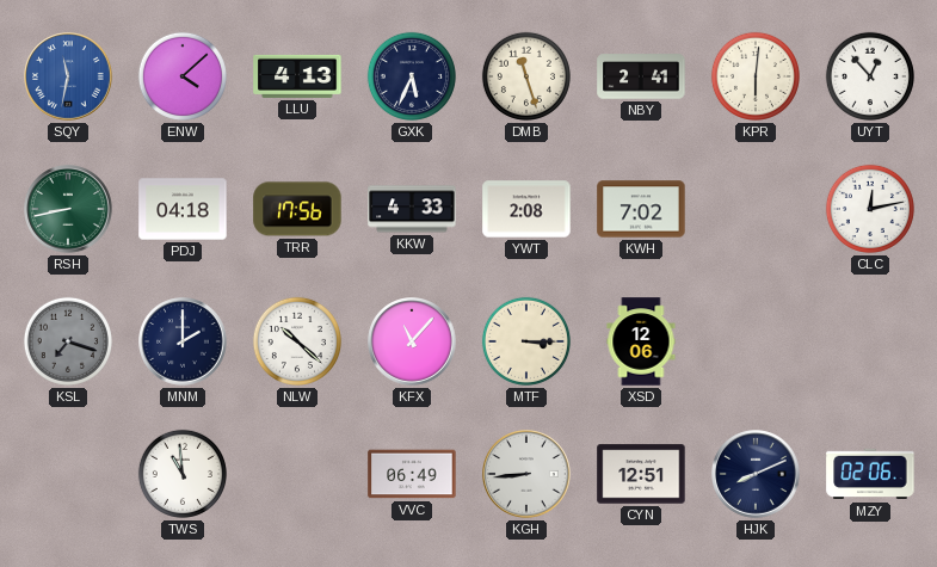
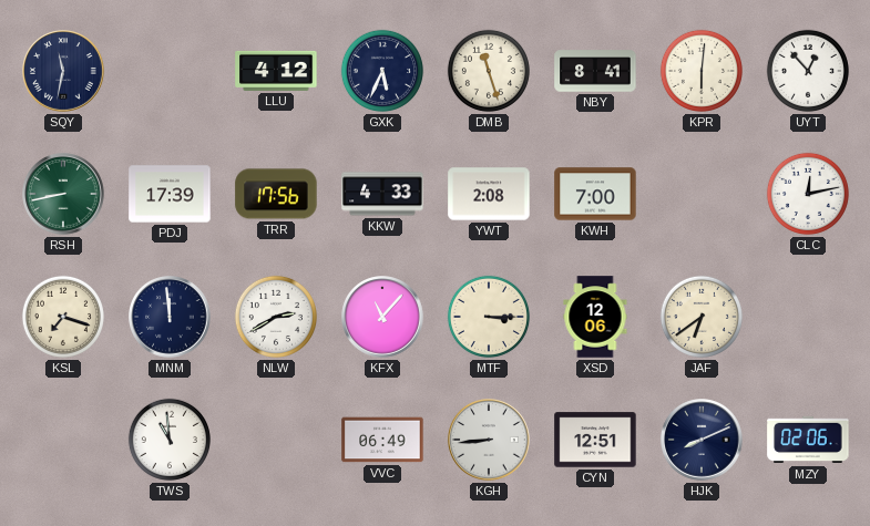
SQY dial: blue -> navy
ENW: 4:08 -> none
LLU: 4:13 -> 4:12
NBY: 2:41 -> 8:41
PDJ: 04:18 -> 17:39
KWH: 7:02 -> 7:00
KSL dial: grey -> cream
MNM: 2:00 -> 11:59
NLW: 10:22 -> 2:40
JAF: none -> 6:39
